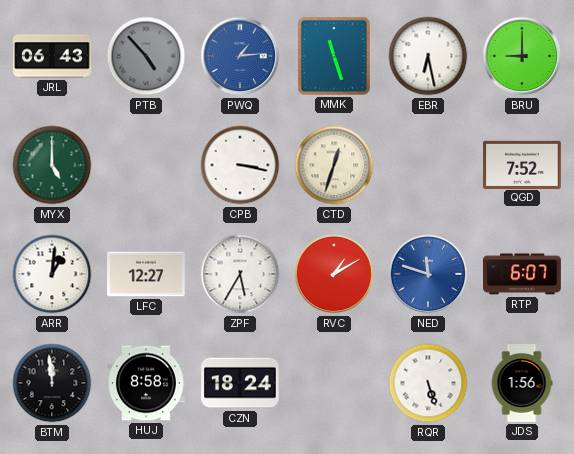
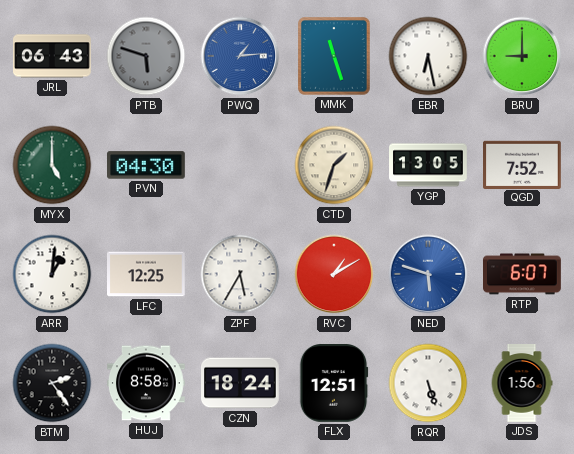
PTB: 4:53 -> 5:48
PVN: none -> 04:30
CPB: 3:17 -> none
CTD: 12:33 -> 1:33
YGP: none -> 13:05
LFC: 12:27 -> 12:25
NED: 11:48 -> 5:48
BTM: 11:59 -> 2:24
FLX: none -> 12:51
